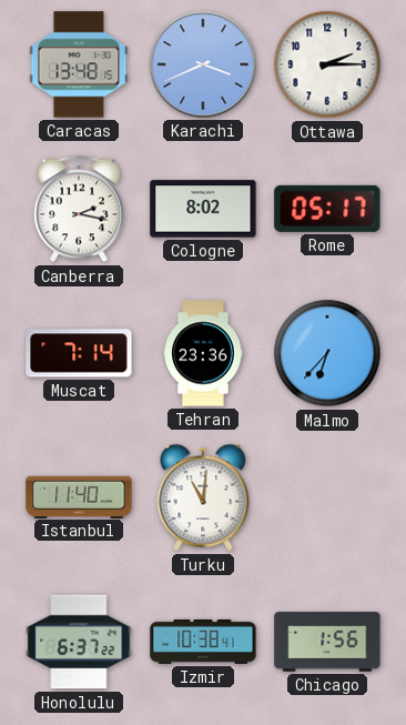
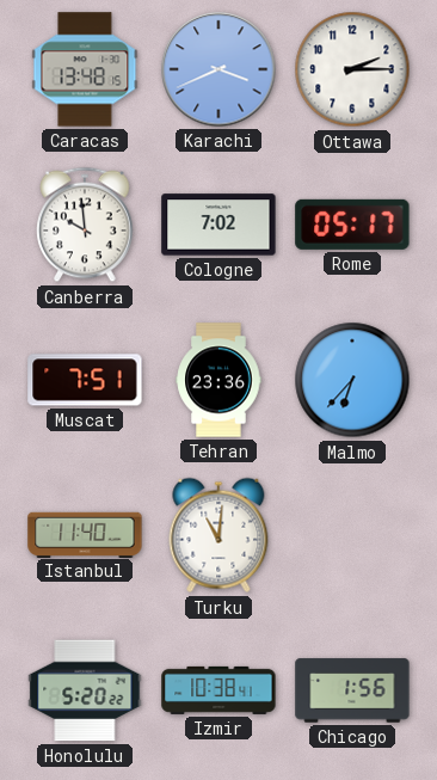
Canberra: 2:17 -> 9:59
Cologne: 8:02 -> 7:02
Muscat: 7:14 -> 7:51
Honolulu: 6:37 -> 5:20
